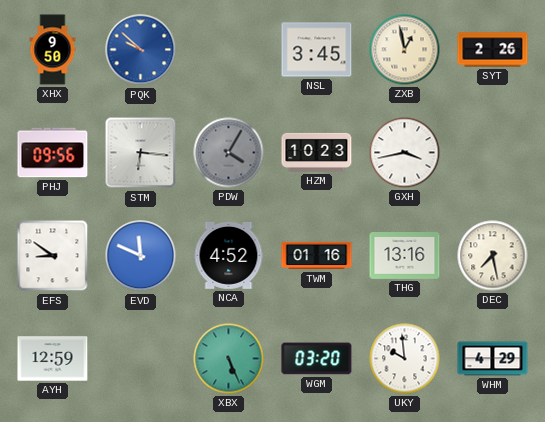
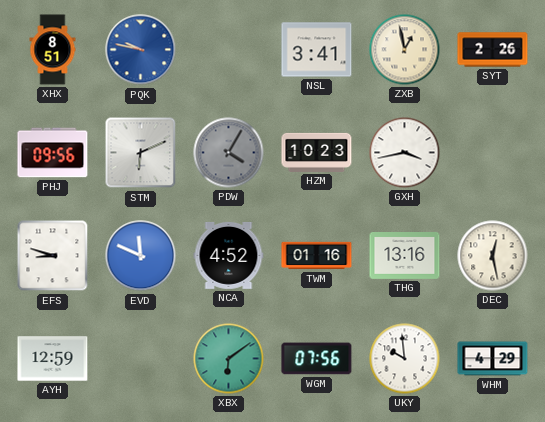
XHX: 9:50 -> 8:51
PQK: 9:52 -> 9:47
NSL: 3:45 -> 3:41
STM: 6:16 -> 6:11
EFS: 8:51 -> 8:48
DEC: 7:28 -> 12:28
XBX: 5:26 -> 6:09
WGM: 03:20 -> 07:56
